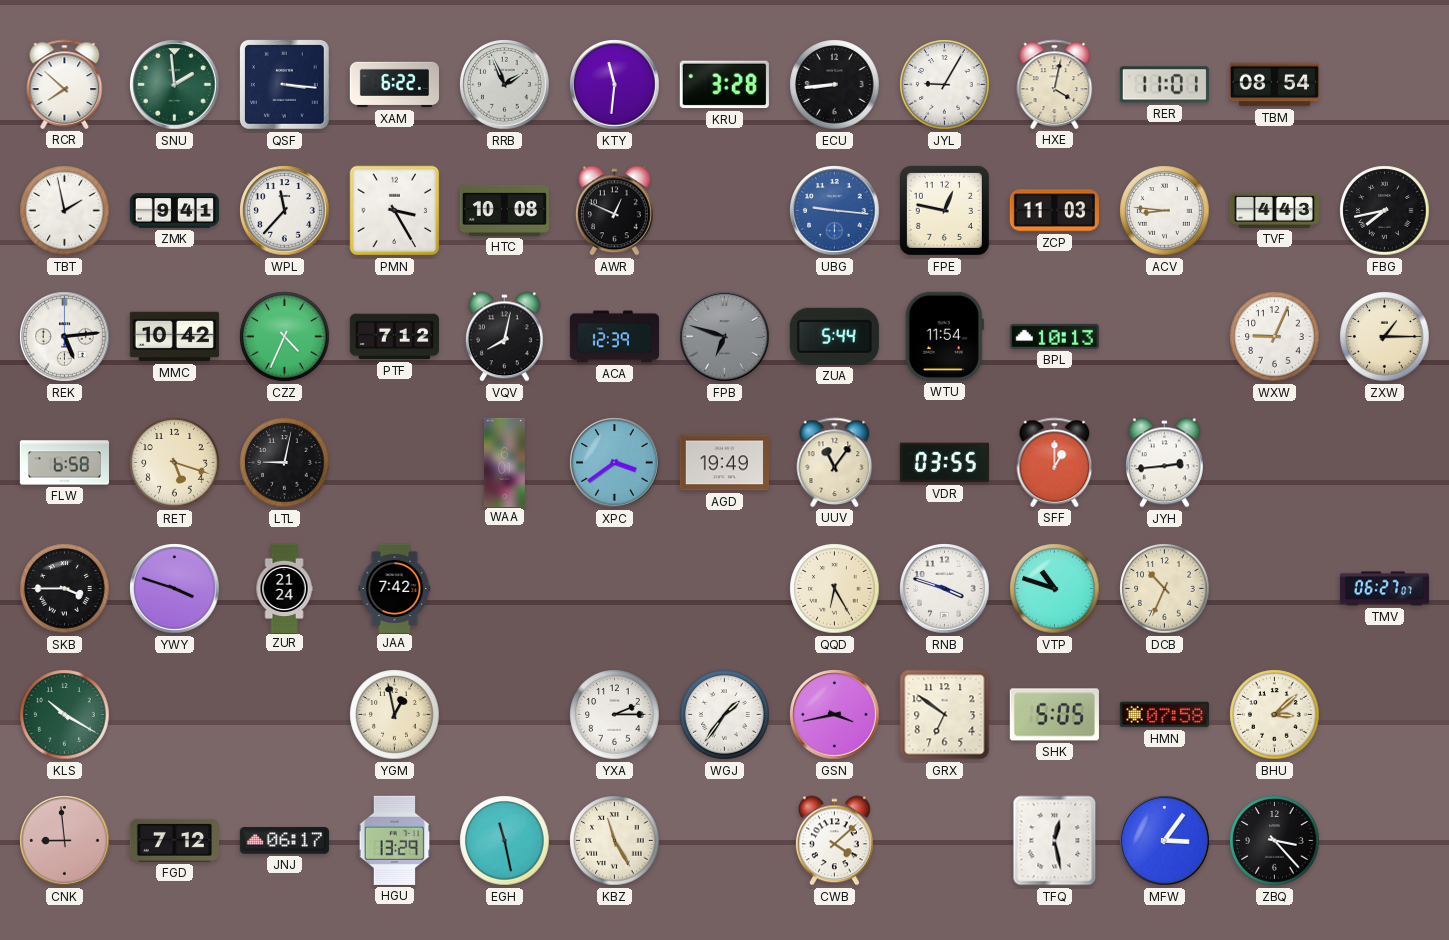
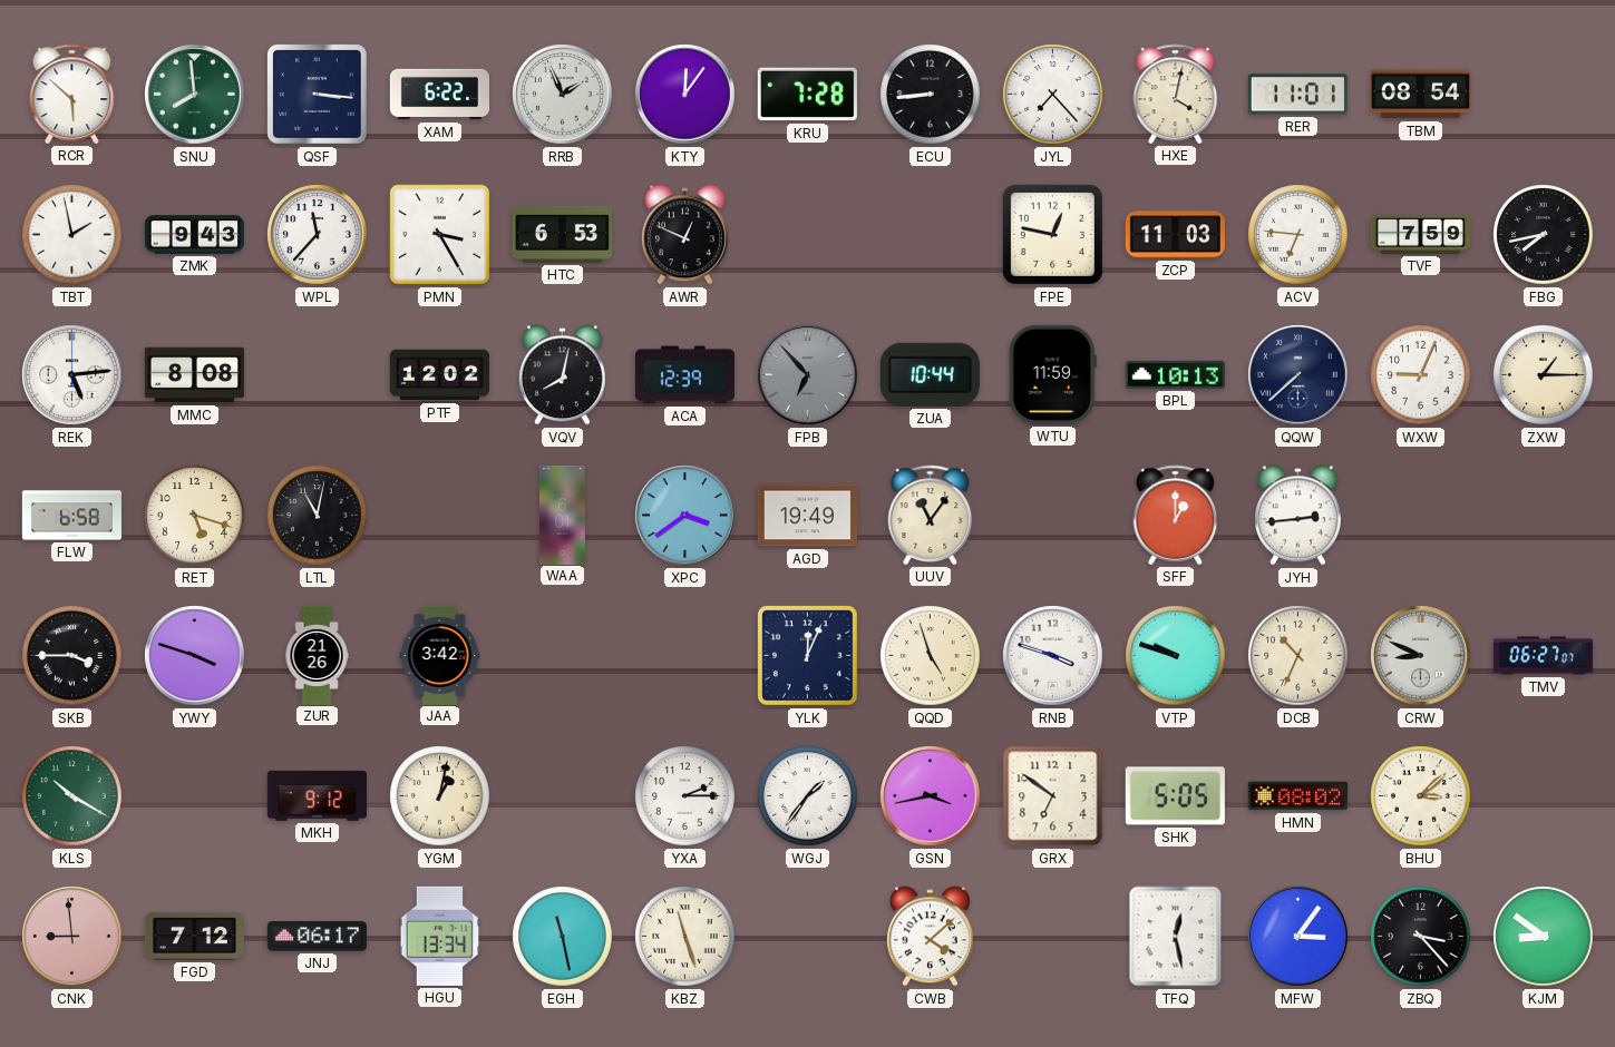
RCR: 7:52 -> 5:52
SNU: 1:59 -> 7:59
KTY: 11:31 -> 12:06
KRU: 3:28 -> 7:28
JYL: 9:05 -> 7:23
ZMK: 9:41 -> 9:43
HTC: 10:08 -> 6:53
UBG: 9:16 -> none
ACV: 8:46 -> 6:46
TVF: 4:43 -> 7:59
MMC: 10:42 -> 8:08
CZZ: 4:34 -> none
PTF: 7:12 -> 12:02
FPB: 6:48 -> 6:53
ZUA: 5:44 -> 10:44
WTU: 11:54 -> 11:59
QQW: none -> 7:38
LTL: 9:02 -> 11:02
VDR: 03:55 -> none
ZUR: 21:24 -> 21:26
JAA: 7:42 -> 3:42
YLK: none -> 12:04
QQD: 6:25 -> 4:57
VTP: 10:48 -> 9:48
CRW: none -> 8:49
MKH: none -> 9:12
YGM: 12:58 -> 1:02
HMN: 07:58 -> 08:02
HGU: 13:29 -> 13:34
KBZ: 11:25 -> 11:27
KJM: none -> 8:51
